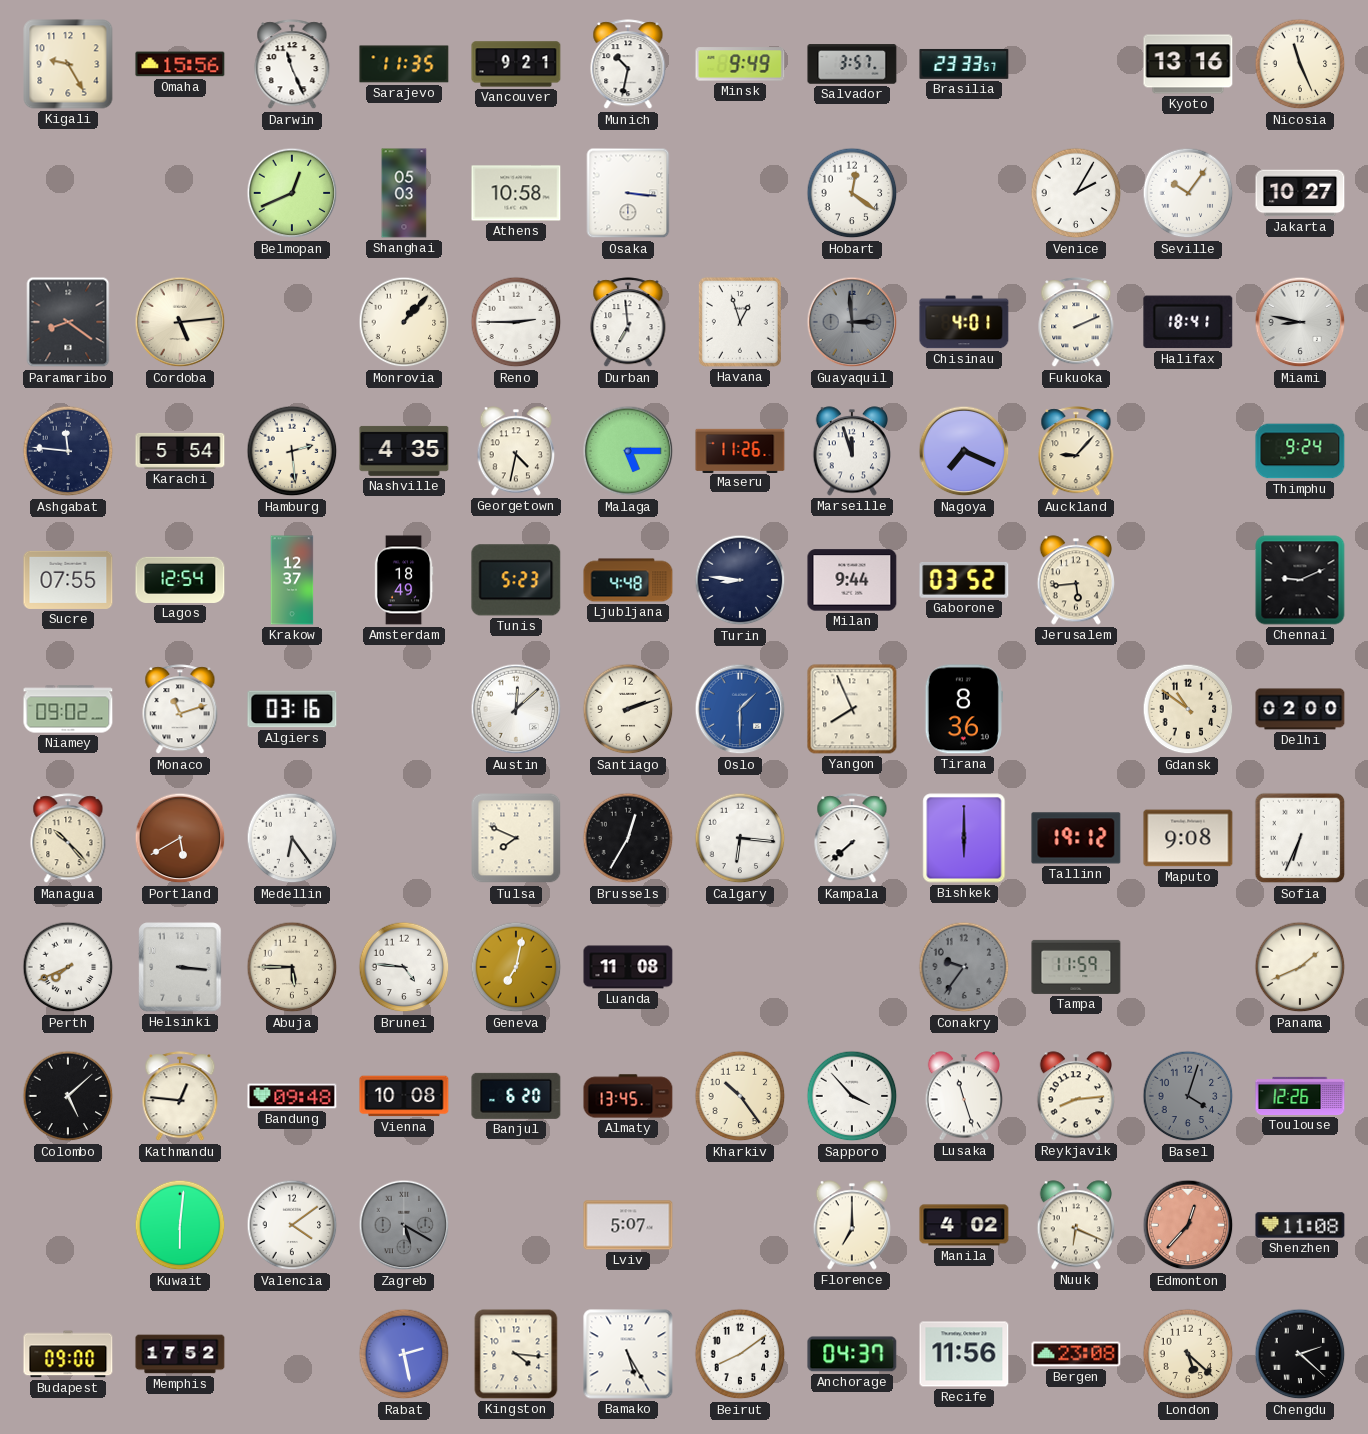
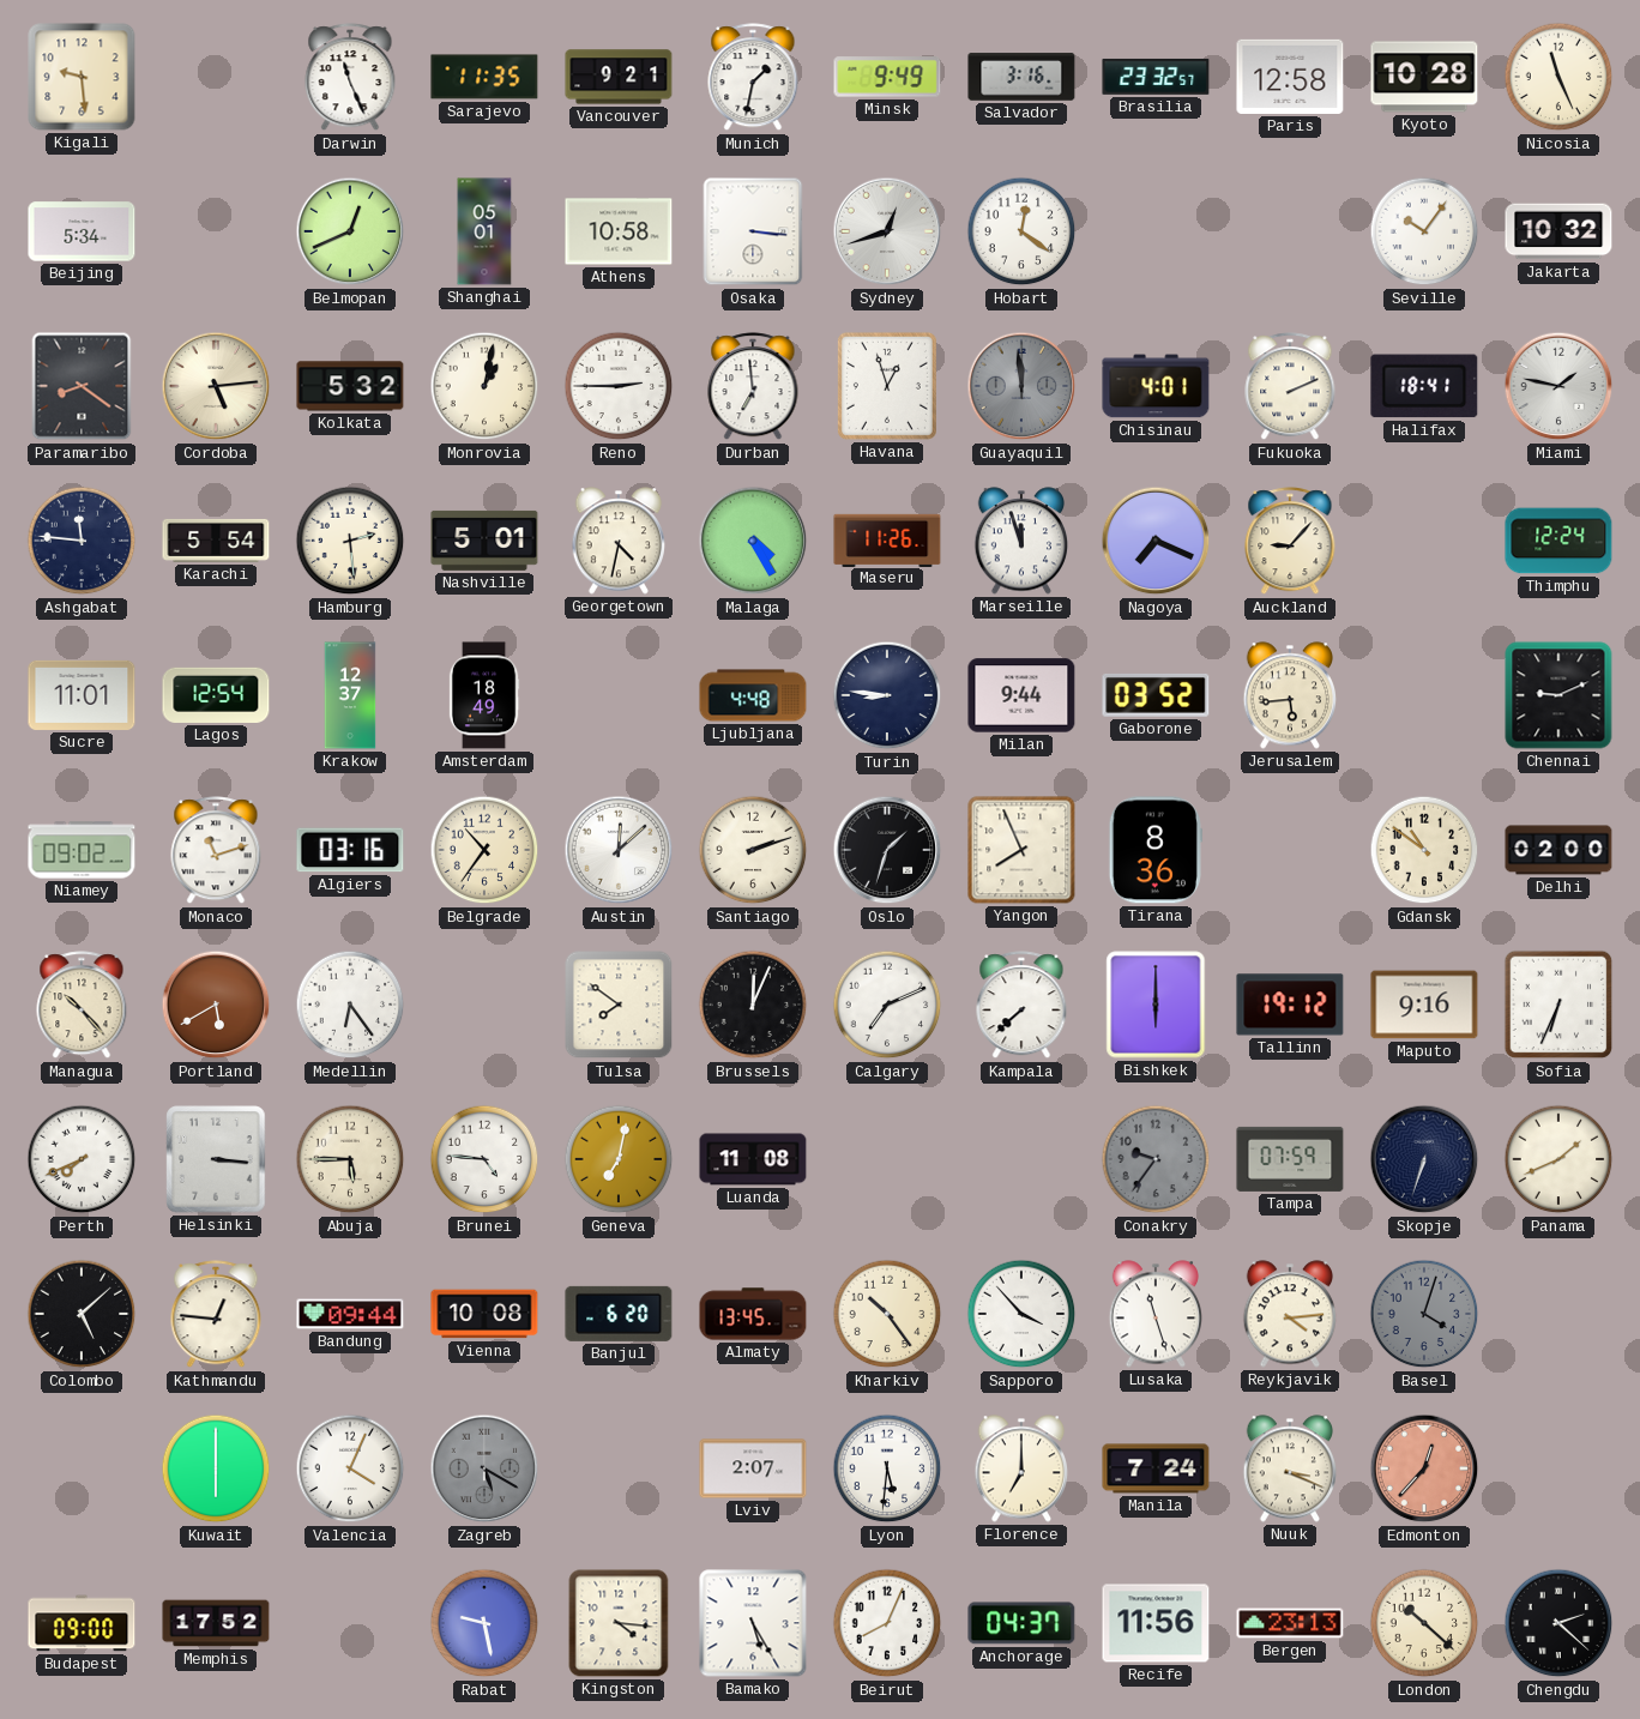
Kigali: 9:25 -> 9:29
Omaha: 15:56 -> none
Munich: 10:32 -> 1:32
Salvador: 3:57 -> 3:16
Brasilia: 23:33 -> 23:32
Paris: none -> 12:58
Kyoto: 13:16 -> 10:28
Beijing: none -> 5:34
Shanghai: 05:03 -> 05:01
Sydney: none -> 12:42
Venice: 2:05 -> none
Jakarta: 10:27 -> 10:32
Kolkata: none -> 5:32
Monrovia: 1:07 -> 1:02
Guayaquil: 2:59 -> 11:59
Miami: 8:47 -> 1:47
Nashville: 4:35 -> 5:01
Malaga: 5:15 -> 4:25
Thimphu: 9:24 -> 12:24
Sucre: 07:55 -> 11:01
Tunis: 5:23 -> none
Belgrade: none -> 10:36
Oslo: 1:30 -> 1:33
Oslo dial: blue -> black
Tulsa: 7:49 -> 7:51
Brussels: 12:35 -> 12:04
Calgary: 6:16 -> 7:11
Maputo: 9:08 -> 9:16
Tampa: 11:59 -> 07:59
Skopje: none -> 6:33
Bandung: 09:48 -> 09:44
Reykjavik: 8:14 -> 4:14
Toulouse: 12:26 -> none
Kuwait: 6:01 -> 6:00
Valencia: 4:09 -> 4:04
Lviv: 5:07 -> 2:07
Lyon: none -> 5:31
Manila: 4:02 -> 7:24
Nuuk: 6:19 -> 3:19
Shenzhen: 11:08 -> none
Rabat: 2:28 -> 9:28
Beirut: 8:09 -> 8:04
Bergen: 23:08 -> 23:13
London: 5:22 -> 10:22
